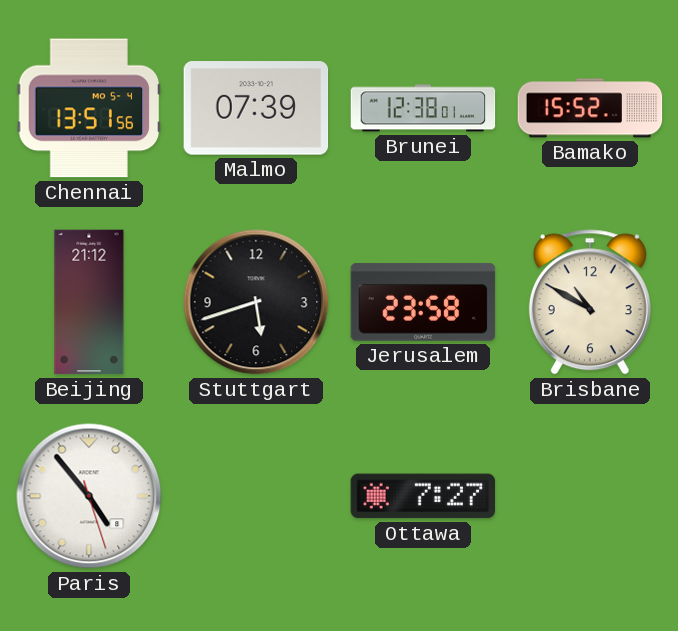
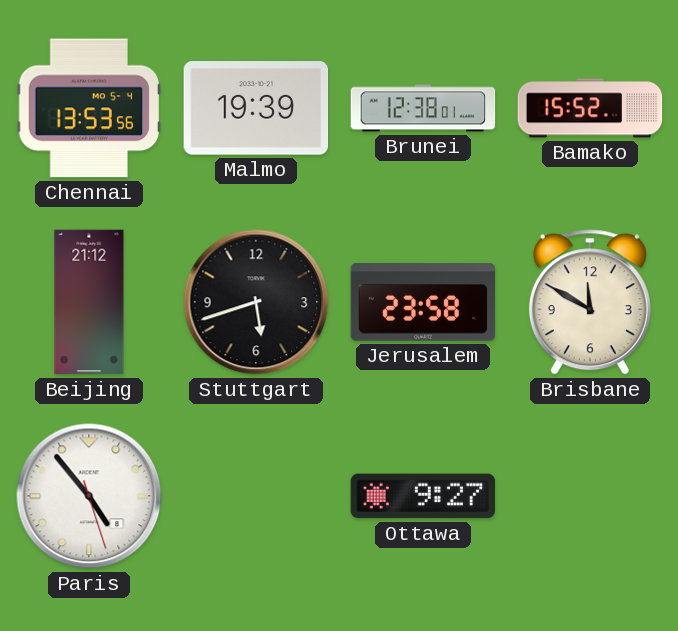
Chennai: 13:51 -> 13:53
Malmo: 07:39 -> 19:39
Brisbane: 10:50 -> 11:50
Ottawa: 7:27 -> 9:27
